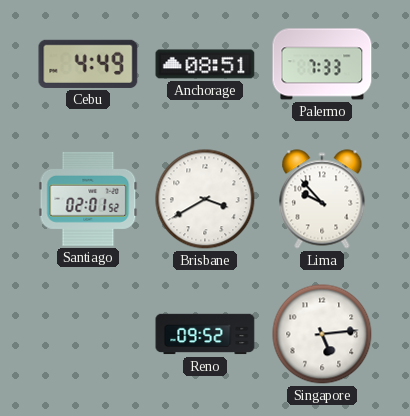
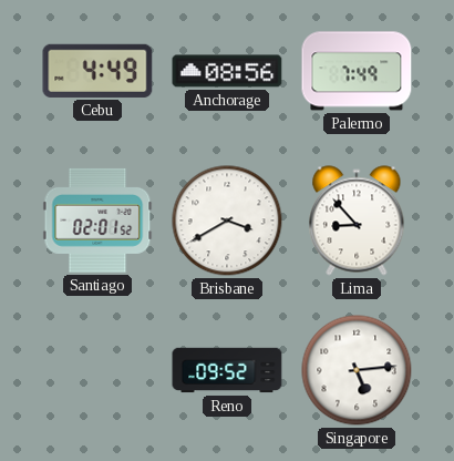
Anchorage: 08:51 -> 08:56
Palermo: 7:33 -> 7:49
Lima: 9:53 -> 8:53
